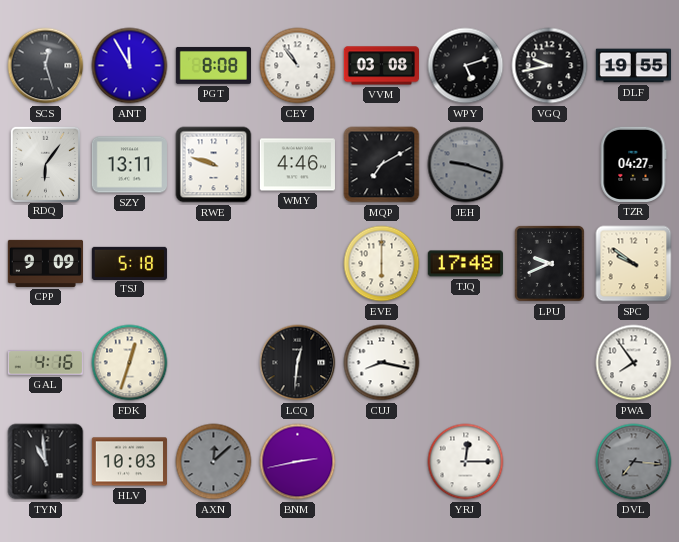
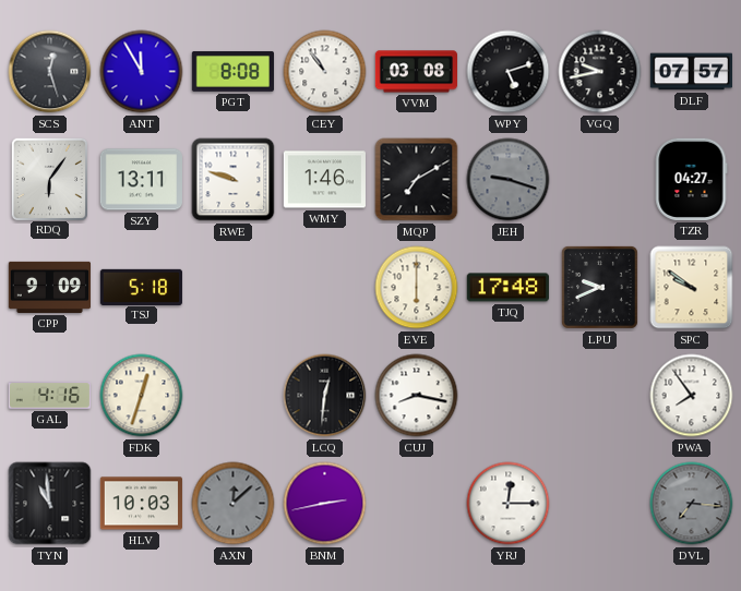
DLF: 19:55 -> 07:57
WMY: 4:46 -> 1:46
